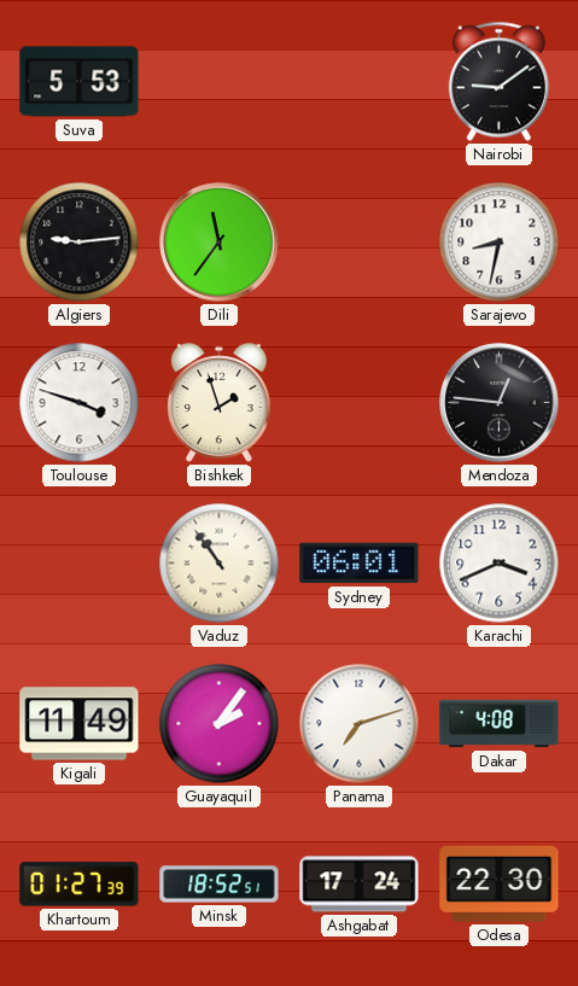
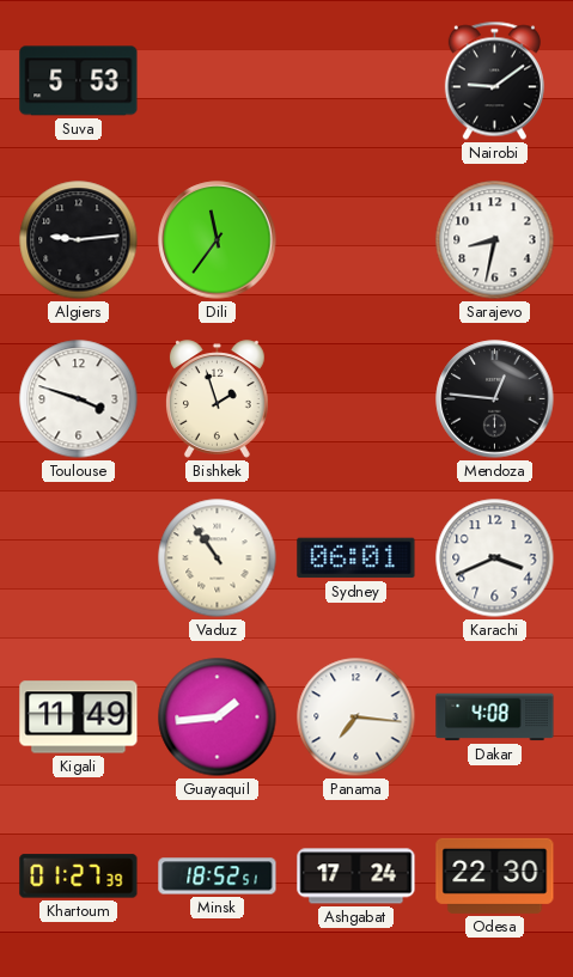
Guayaquil: 2:06 -> 1:44
Panama: 7:12 -> 7:16
